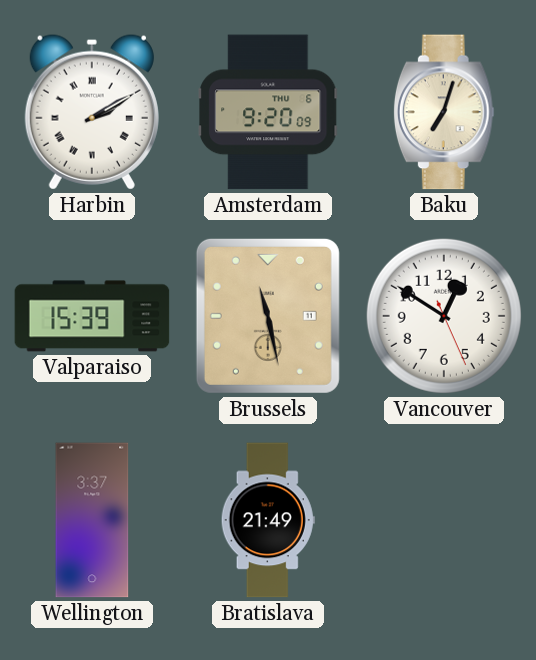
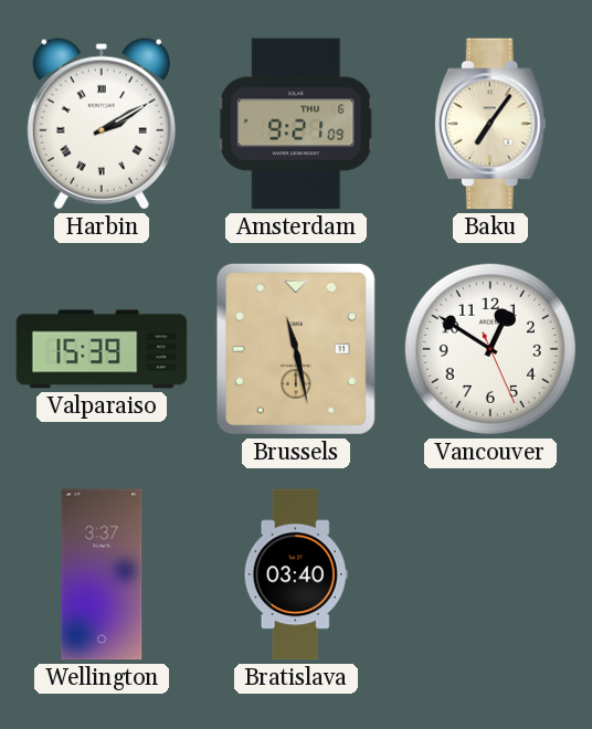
Amsterdam: 9:20 -> 9:21
Baku: 7:03 -> 7:06
Bratislava: 21:49 -> 03:40
